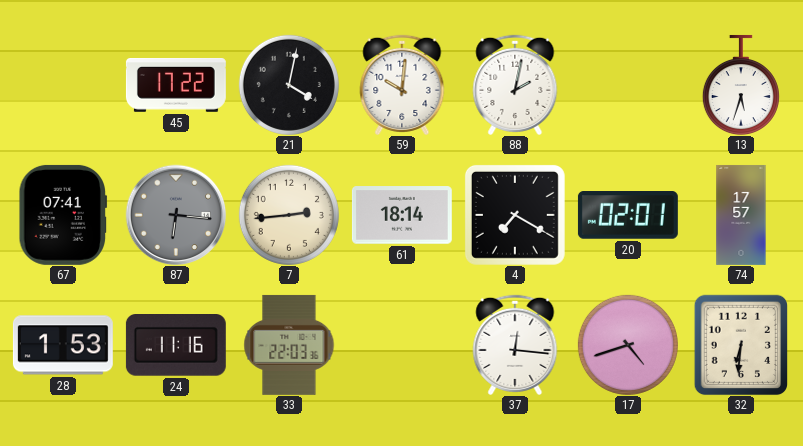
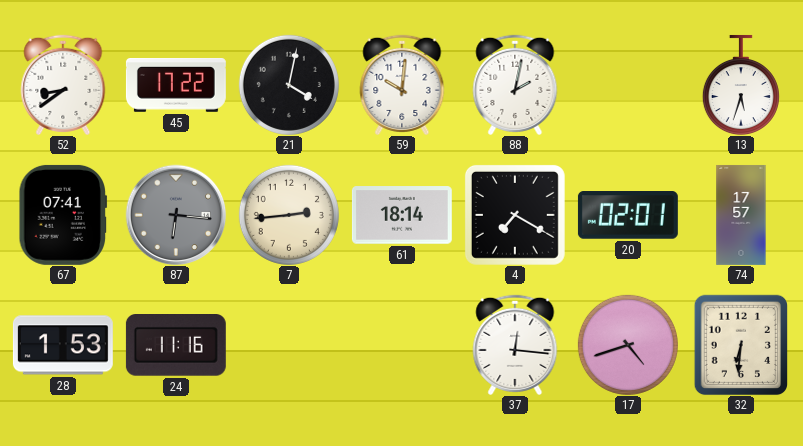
52: none -> 8:39
33: 22:03 -> none
